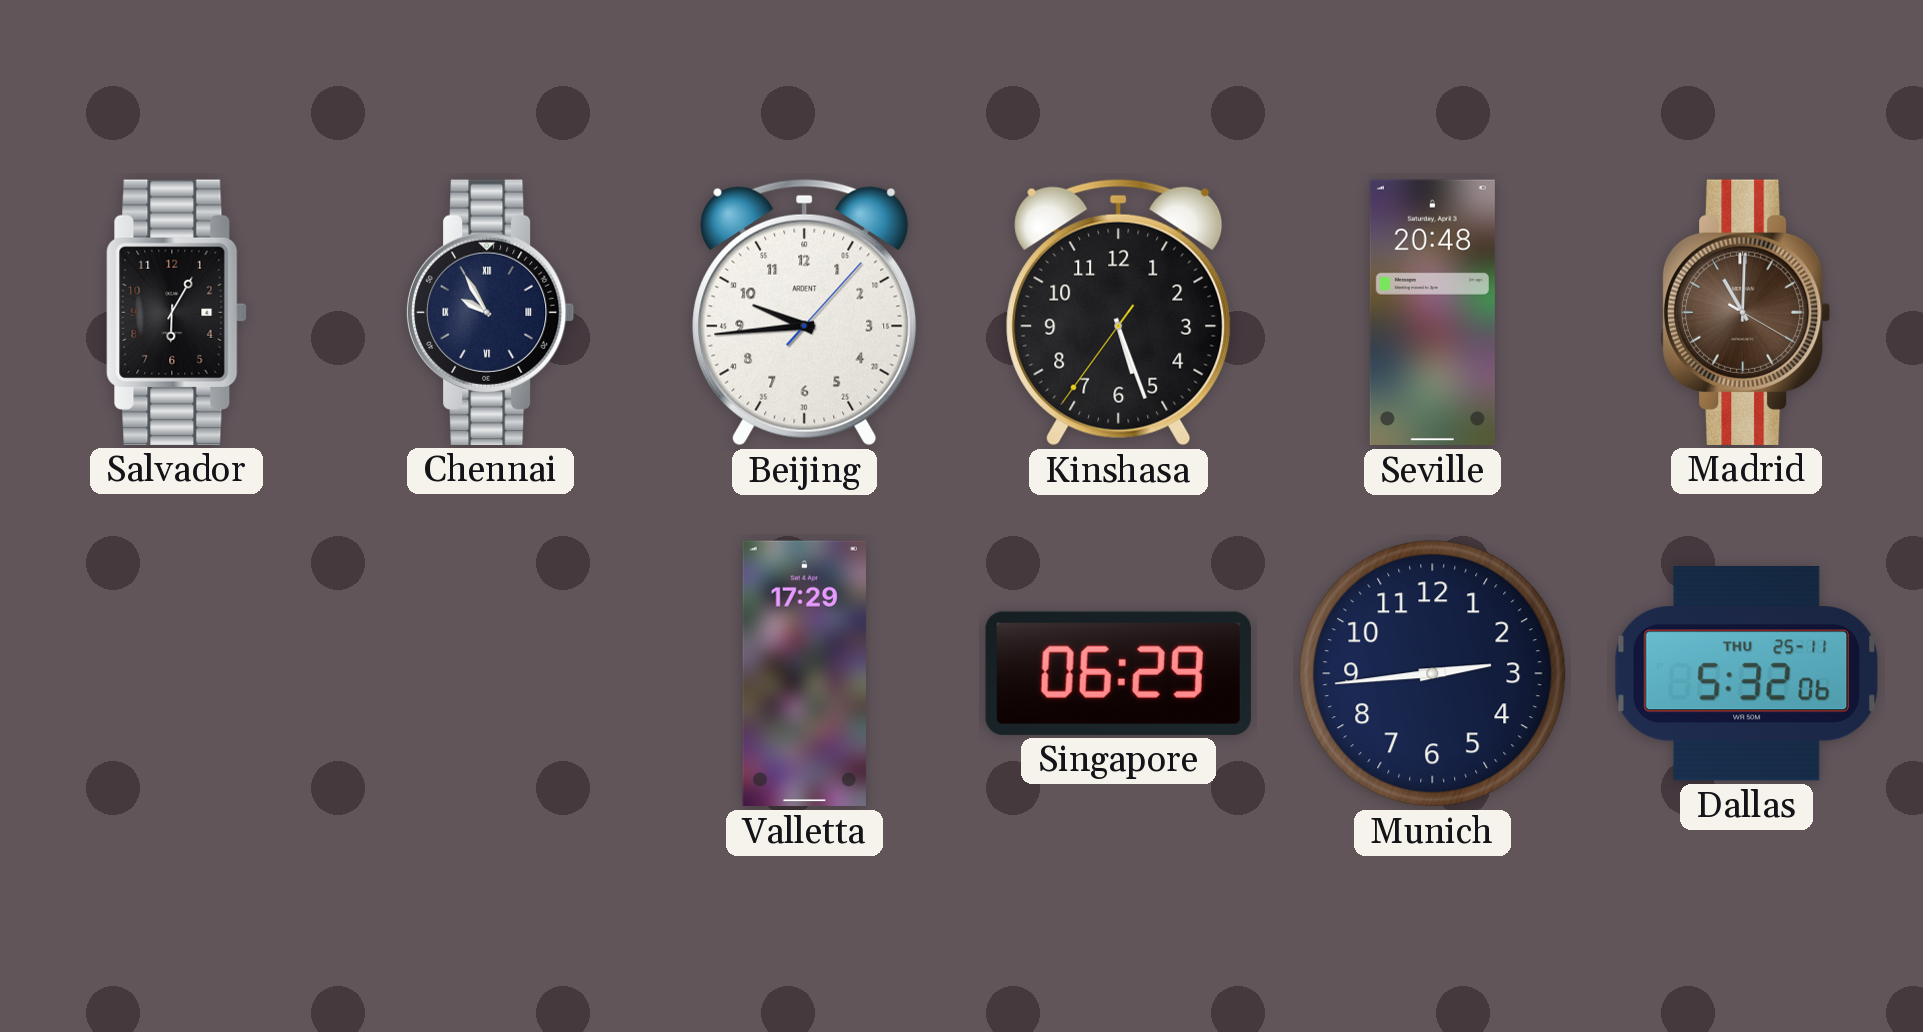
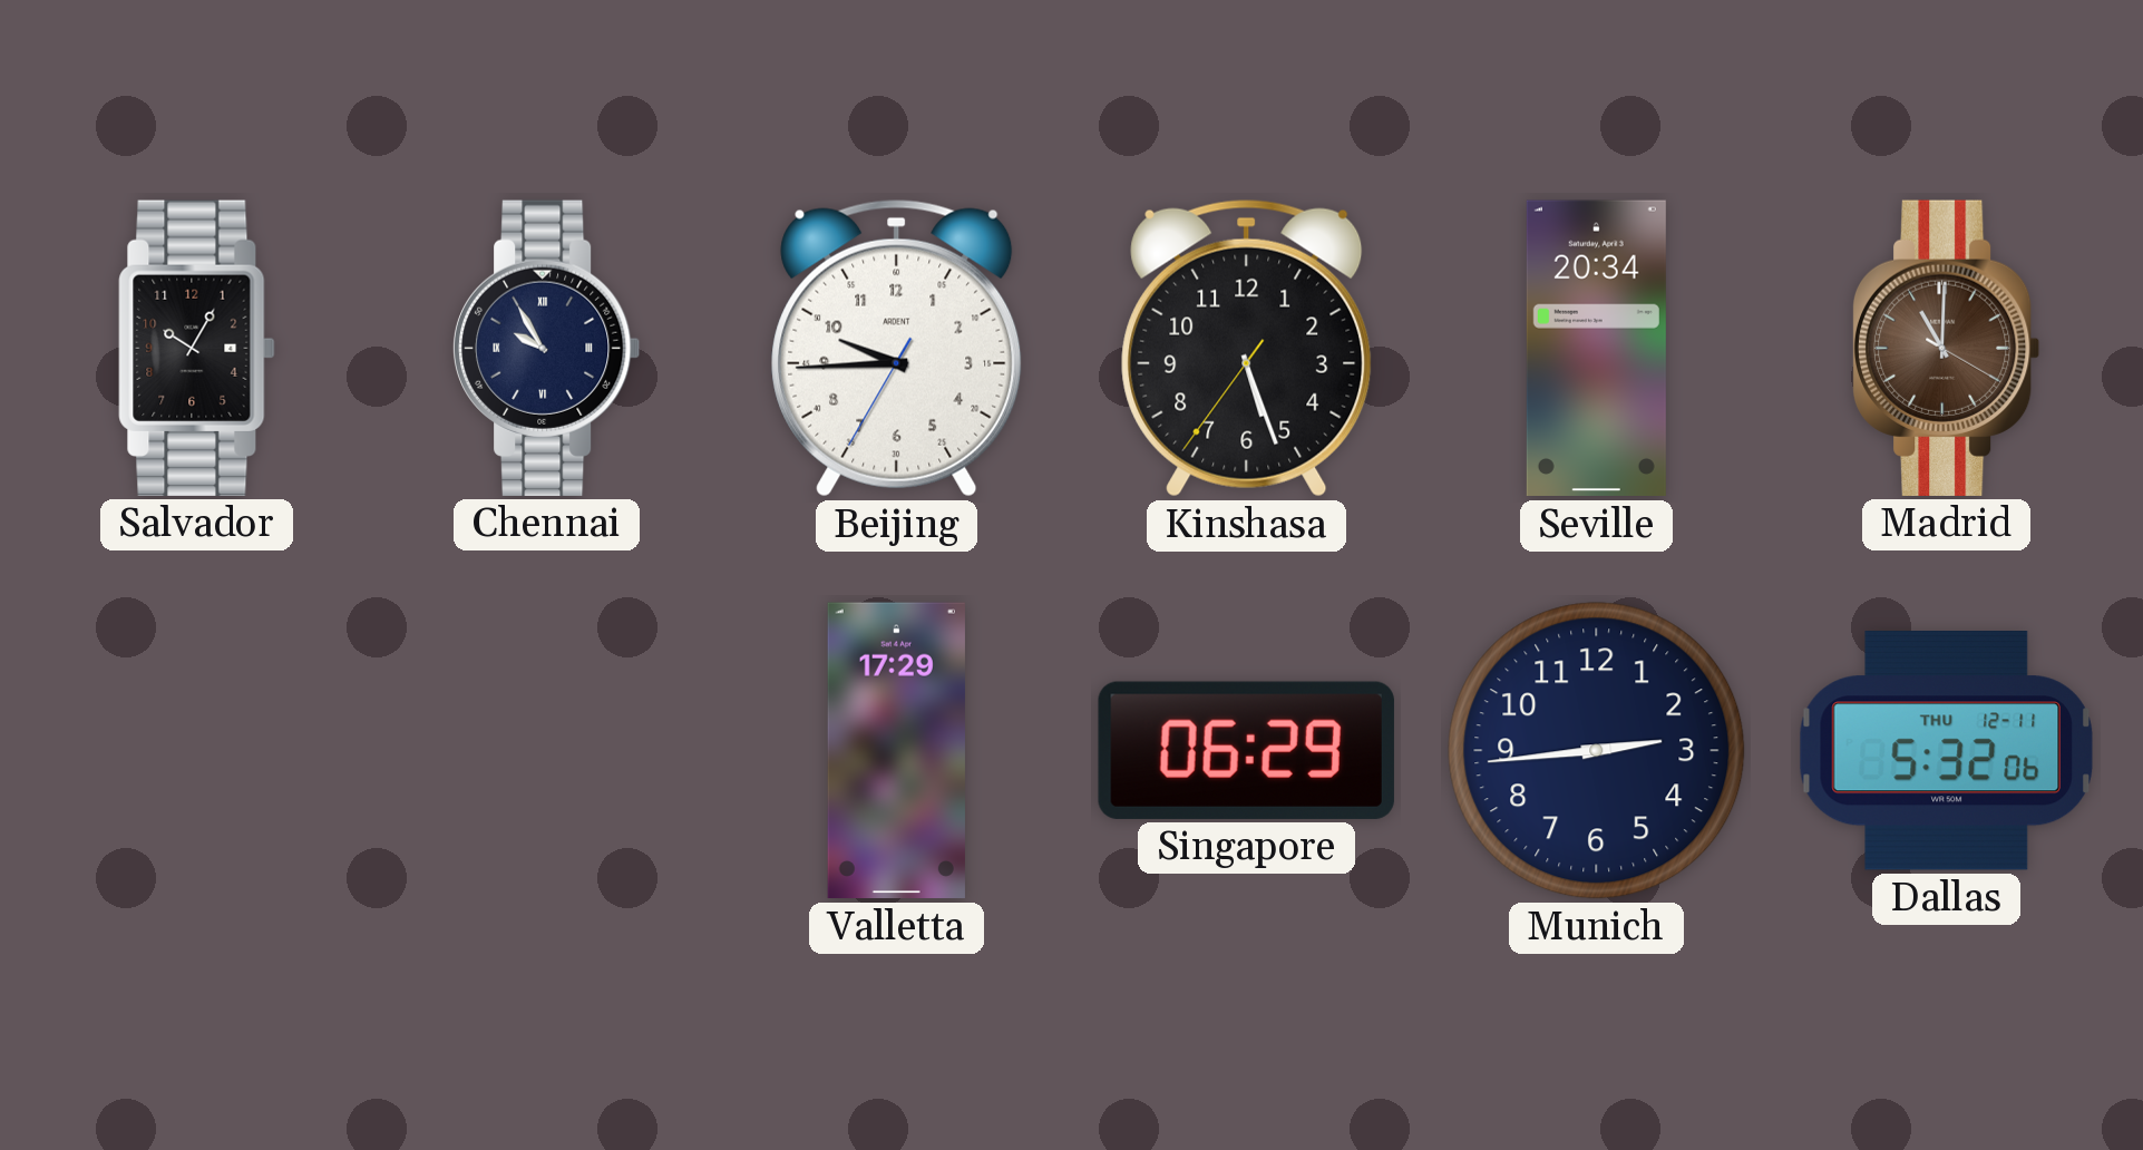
Salvador: 6:05 -> 10:05
Beijing: 9:44:07 -> 9:44:35
Seville: 20:48 -> 20:34
Dallas date: THU 25-11 -> THU 12-11
